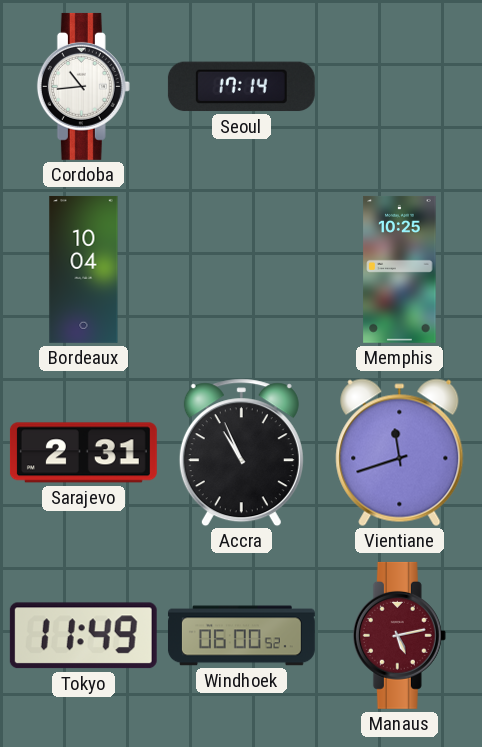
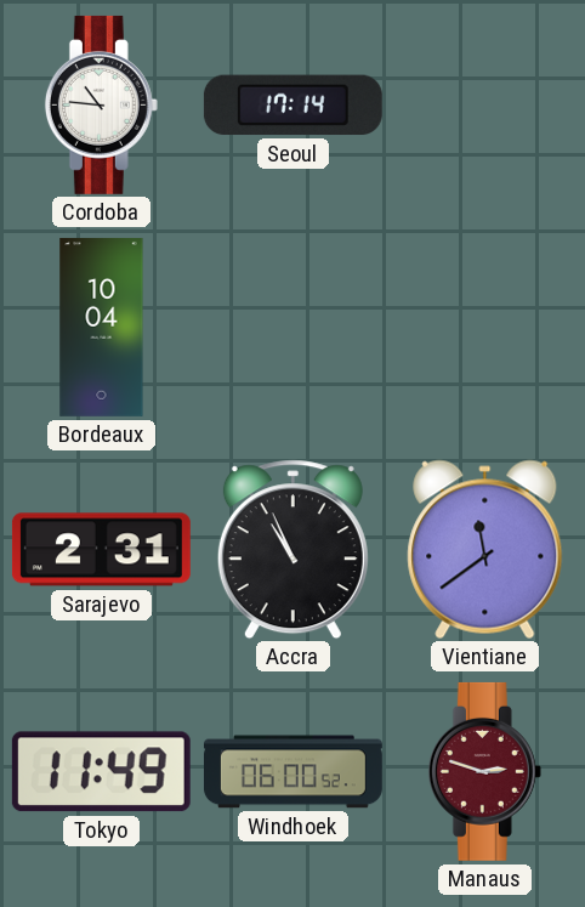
Cordoba: 10:44 -> 10:46
Memphis: 10:25 -> none
Vientiane: 11:42 -> 11:39
Manaus: 5:13 -> 2:48
